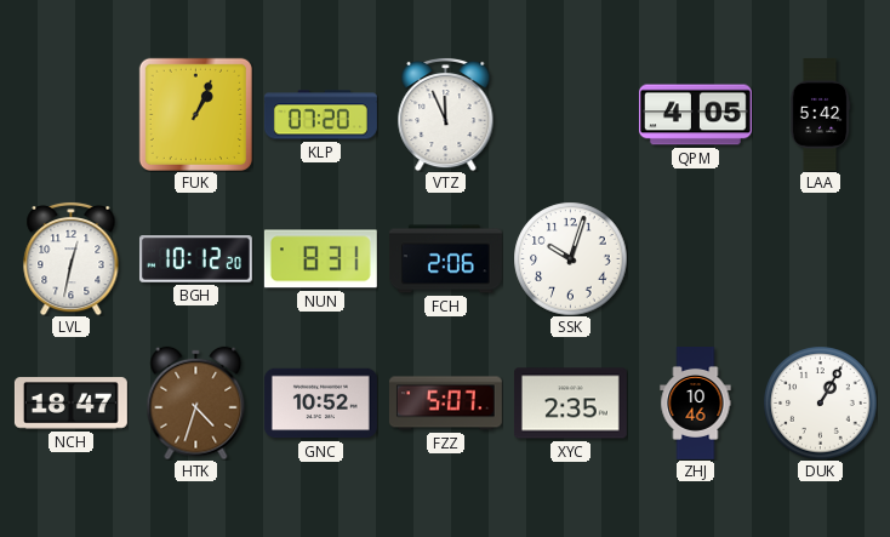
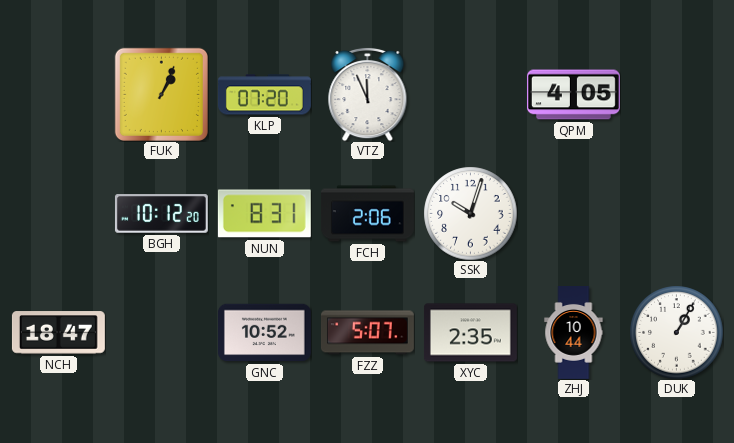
LAA: 5:42 -> none
LVL: 12:32 -> none
HTK: 4:33 -> none
ZHJ: 10:46 -> 10:44
